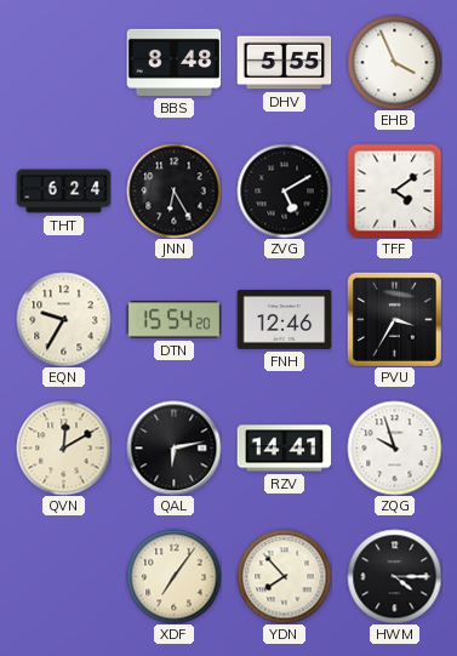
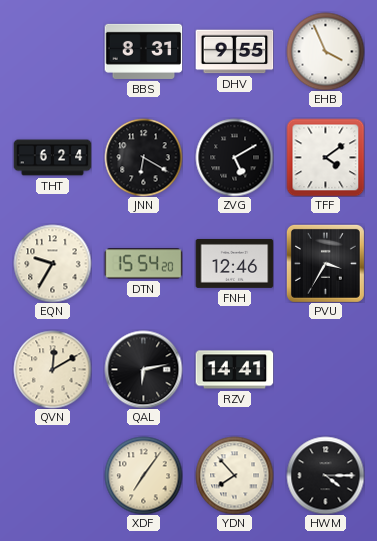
BBS: 8:48 -> 8:31
DHV: 5:55 -> 9:55
JNN: 6:25 -> 6:20
ZQG: 9:57 -> none
